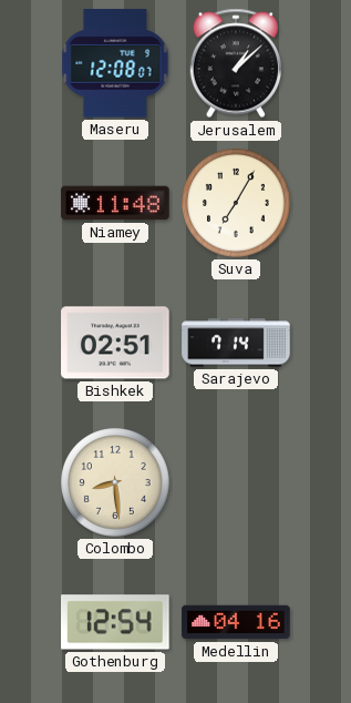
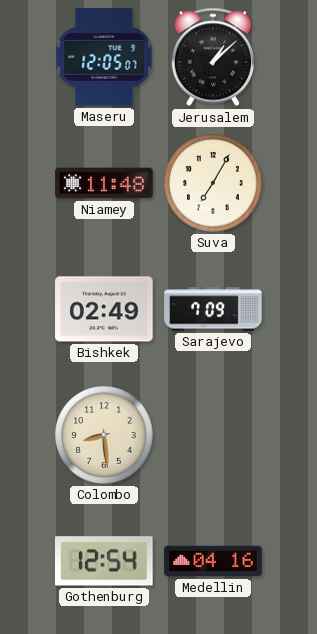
Maseru: 12:08 -> 12:05
Bishkek: 02:51 -> 02:49
Sarajevo: 7:14 -> 7:09
